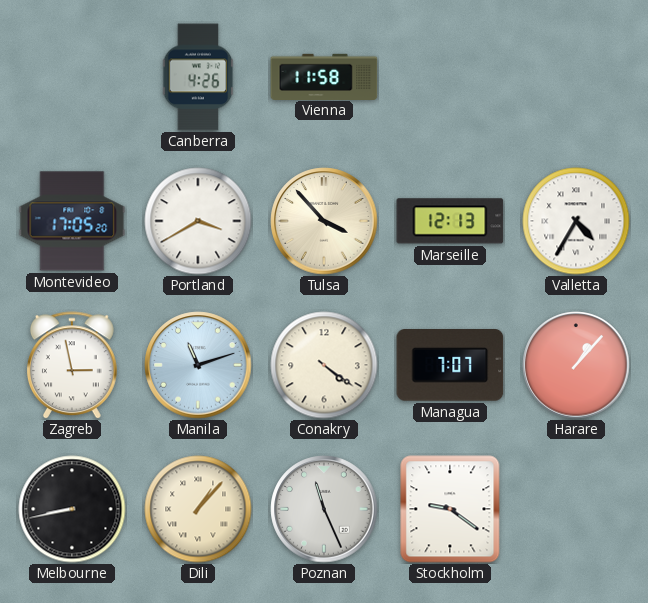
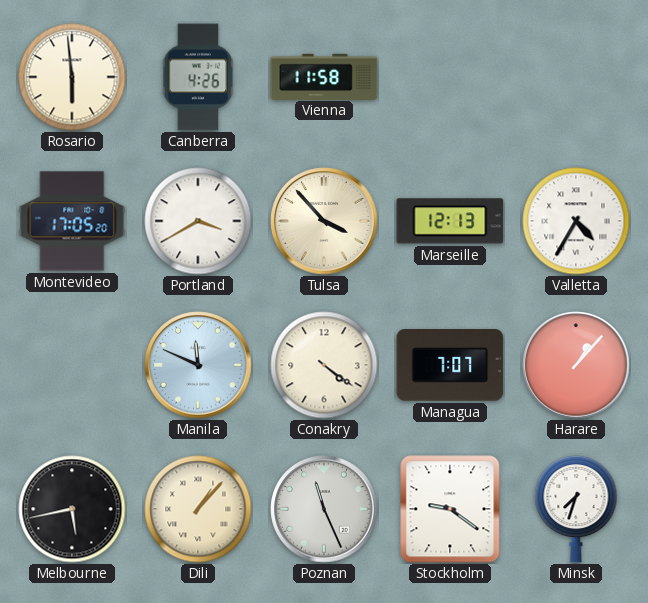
Rosario: none -> 5:59
Zagreb: 2:58 -> none
Manila: 11:12 -> 11:49
Melbourne: 8:43 -> 5:43
Minsk: none -> 7:33
